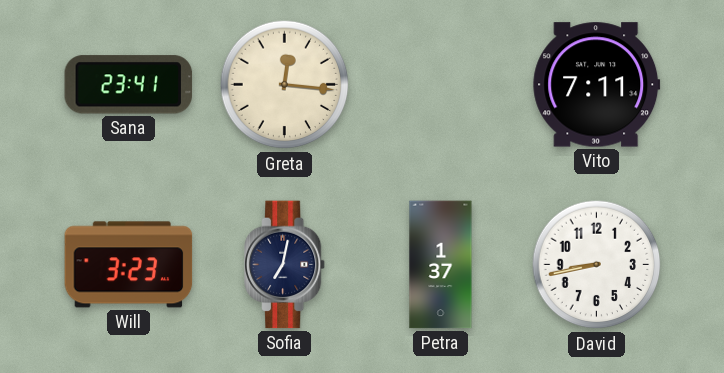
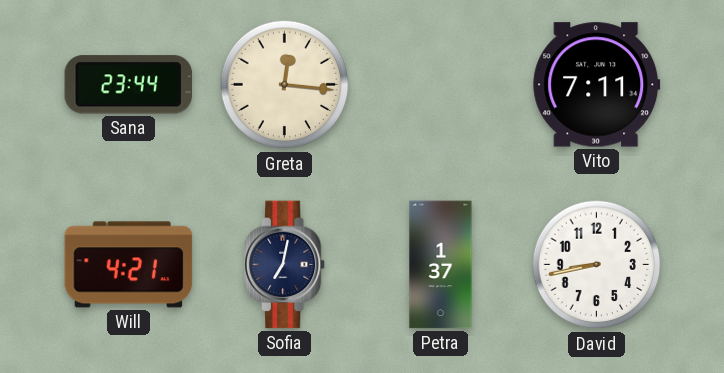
Sana: 23:41 -> 23:44
Will: 3:23 -> 4:21
